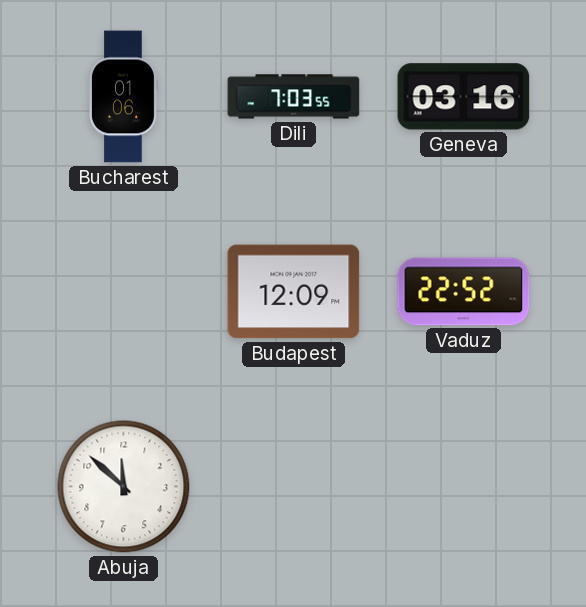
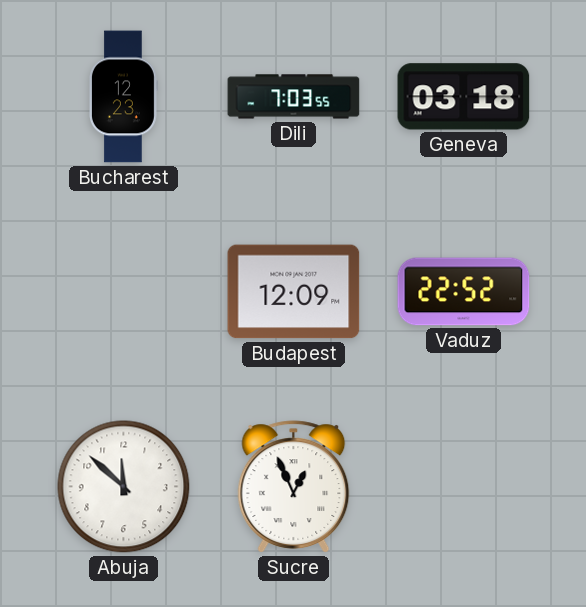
Bucharest: 01:06 -> 12:23
Geneva: 03:16 -> 03:18
Sucre: none -> 12:56
